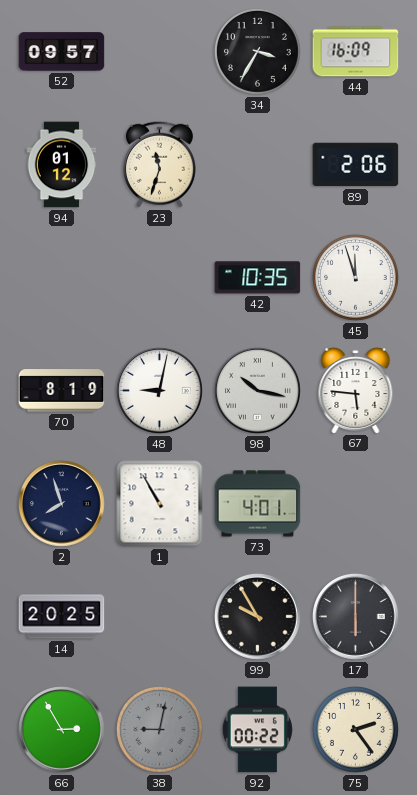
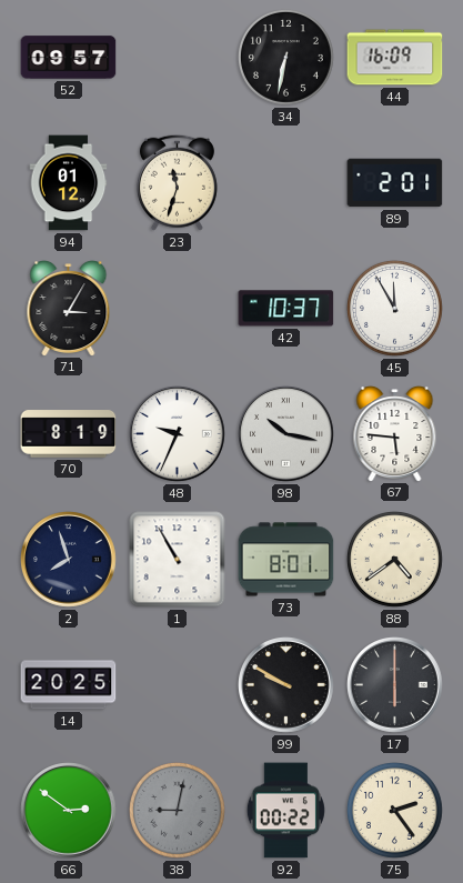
34: 3:35 -> 6:32
89: 2:06 -> 2:01
71: none -> 3:05
42: 10:35 -> 10:37
45: 11:57 -> 11:55
48: 9:02 -> 9:34
73: 4:01 -> 8:01
88: none -> 4:39
99: 9:55 -> 9:50
66: 2:55 -> 2:51
